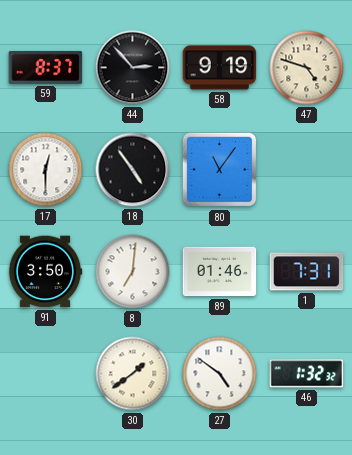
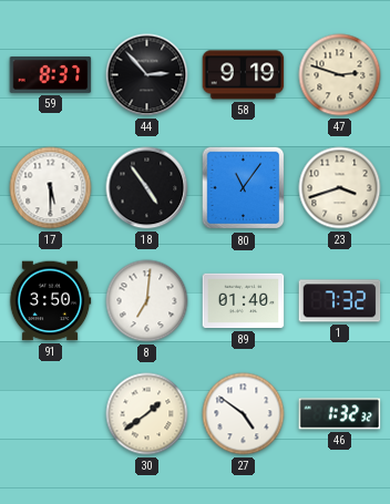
47: 4:48 -> 2:48
17: 12:30 -> 5:30
23: none -> 3:42
89: 01:46 -> 01:40
1: 7:31 -> 7:32
